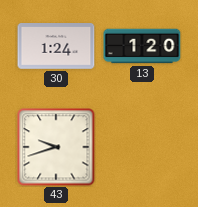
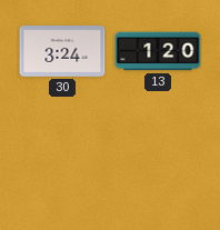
30: 1:24 -> 3:24
43: 9:42 -> none
